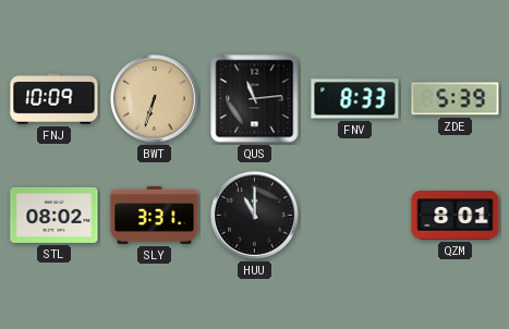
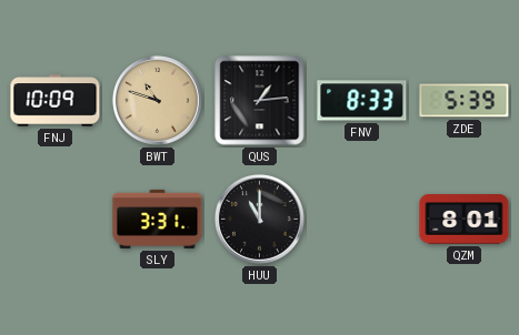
BWT: 6:33 -> 10:48
QUS: 11:14 -> 1:14
STL: 08:02 -> none
